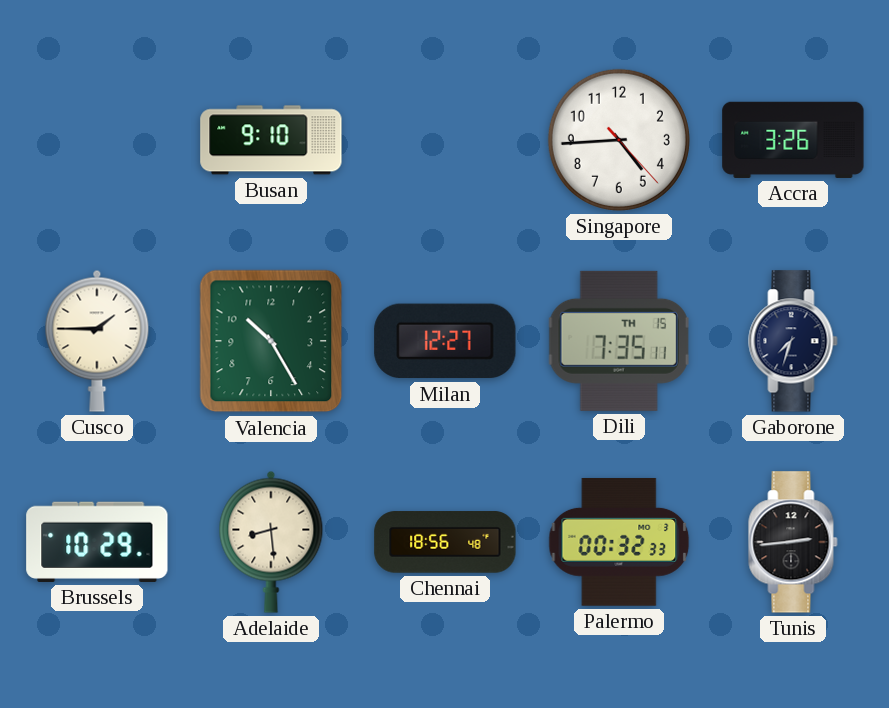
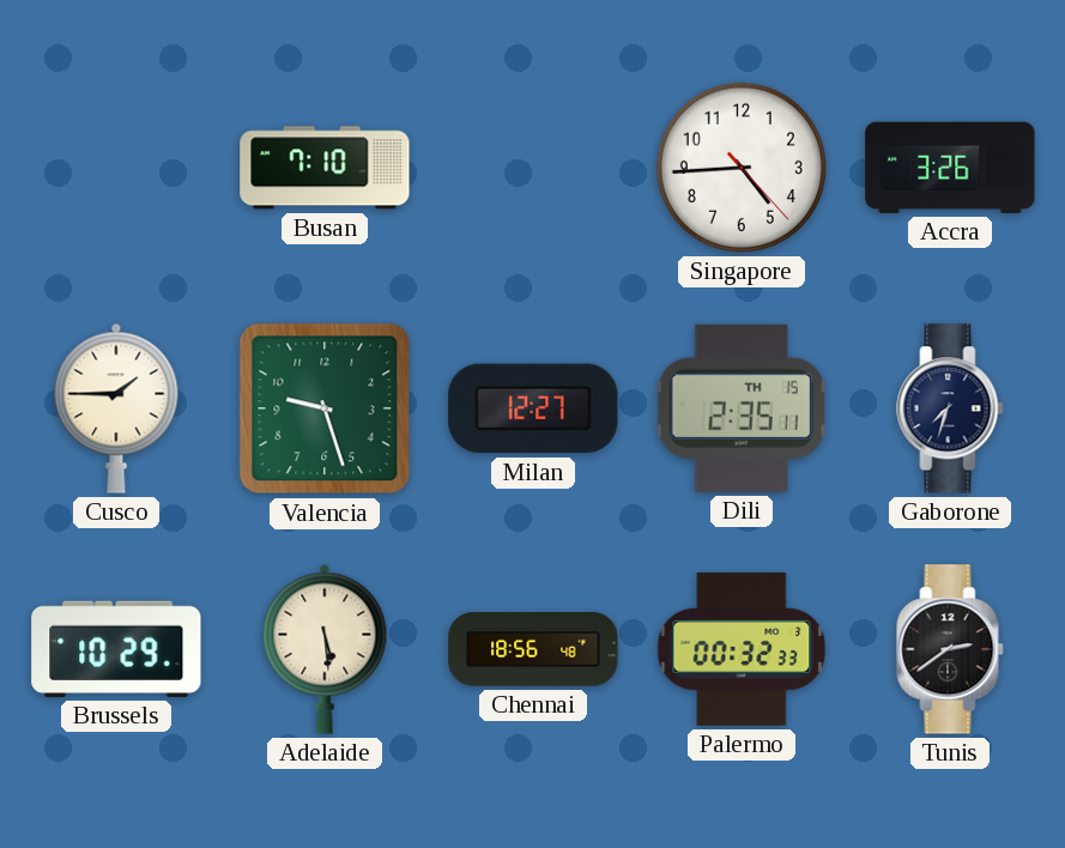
Busan: 9:10 -> 7:10
Valencia: 10:25 -> 9:27
Dili: 7:35 -> 2:35
Adelaide: 8:29 -> 5:29
Tunis: 2:44 -> 2:39
